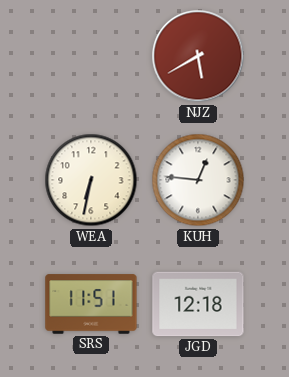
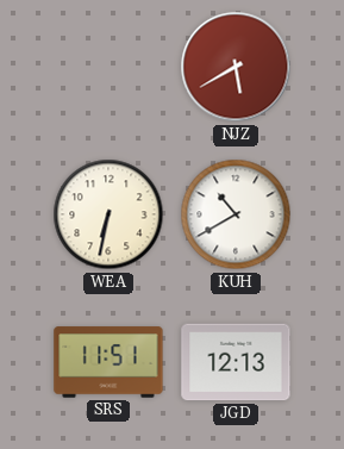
KUH: 12:46 -> 10:40
JGD: 12:18 -> 12:13
